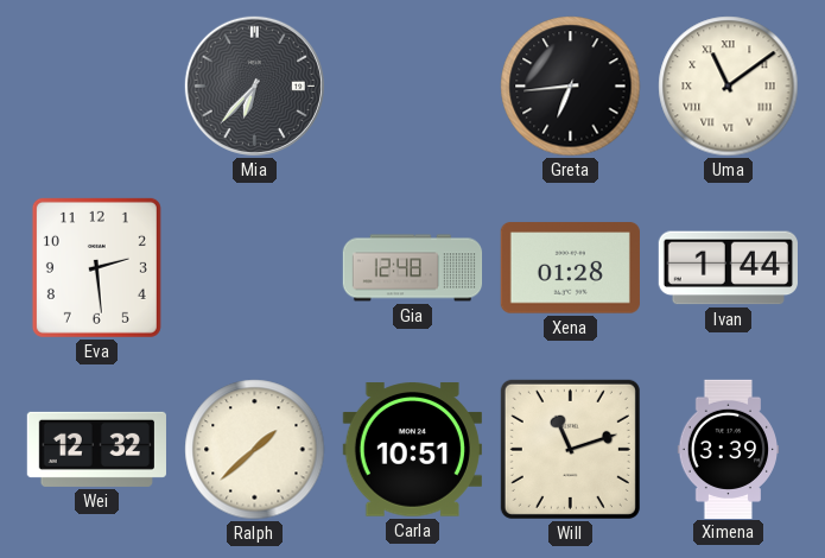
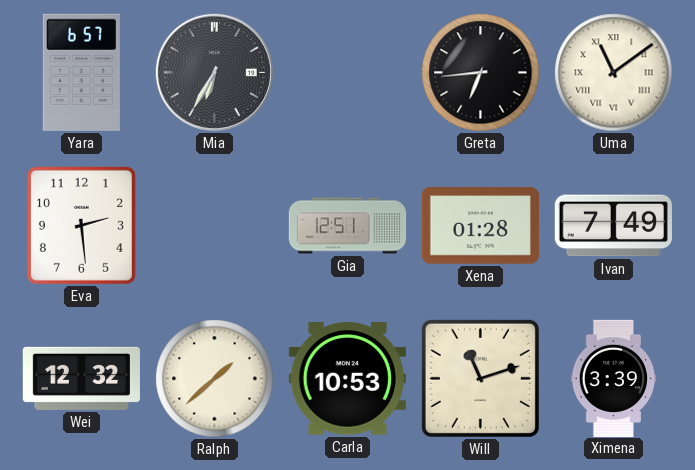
Yara: none -> 6:57
Mia: 6:37 -> 6:35
Gia: 12:48 -> 12:51
Ivan: 1:44 -> 7:49
Carla: 10:51 -> 10:53
